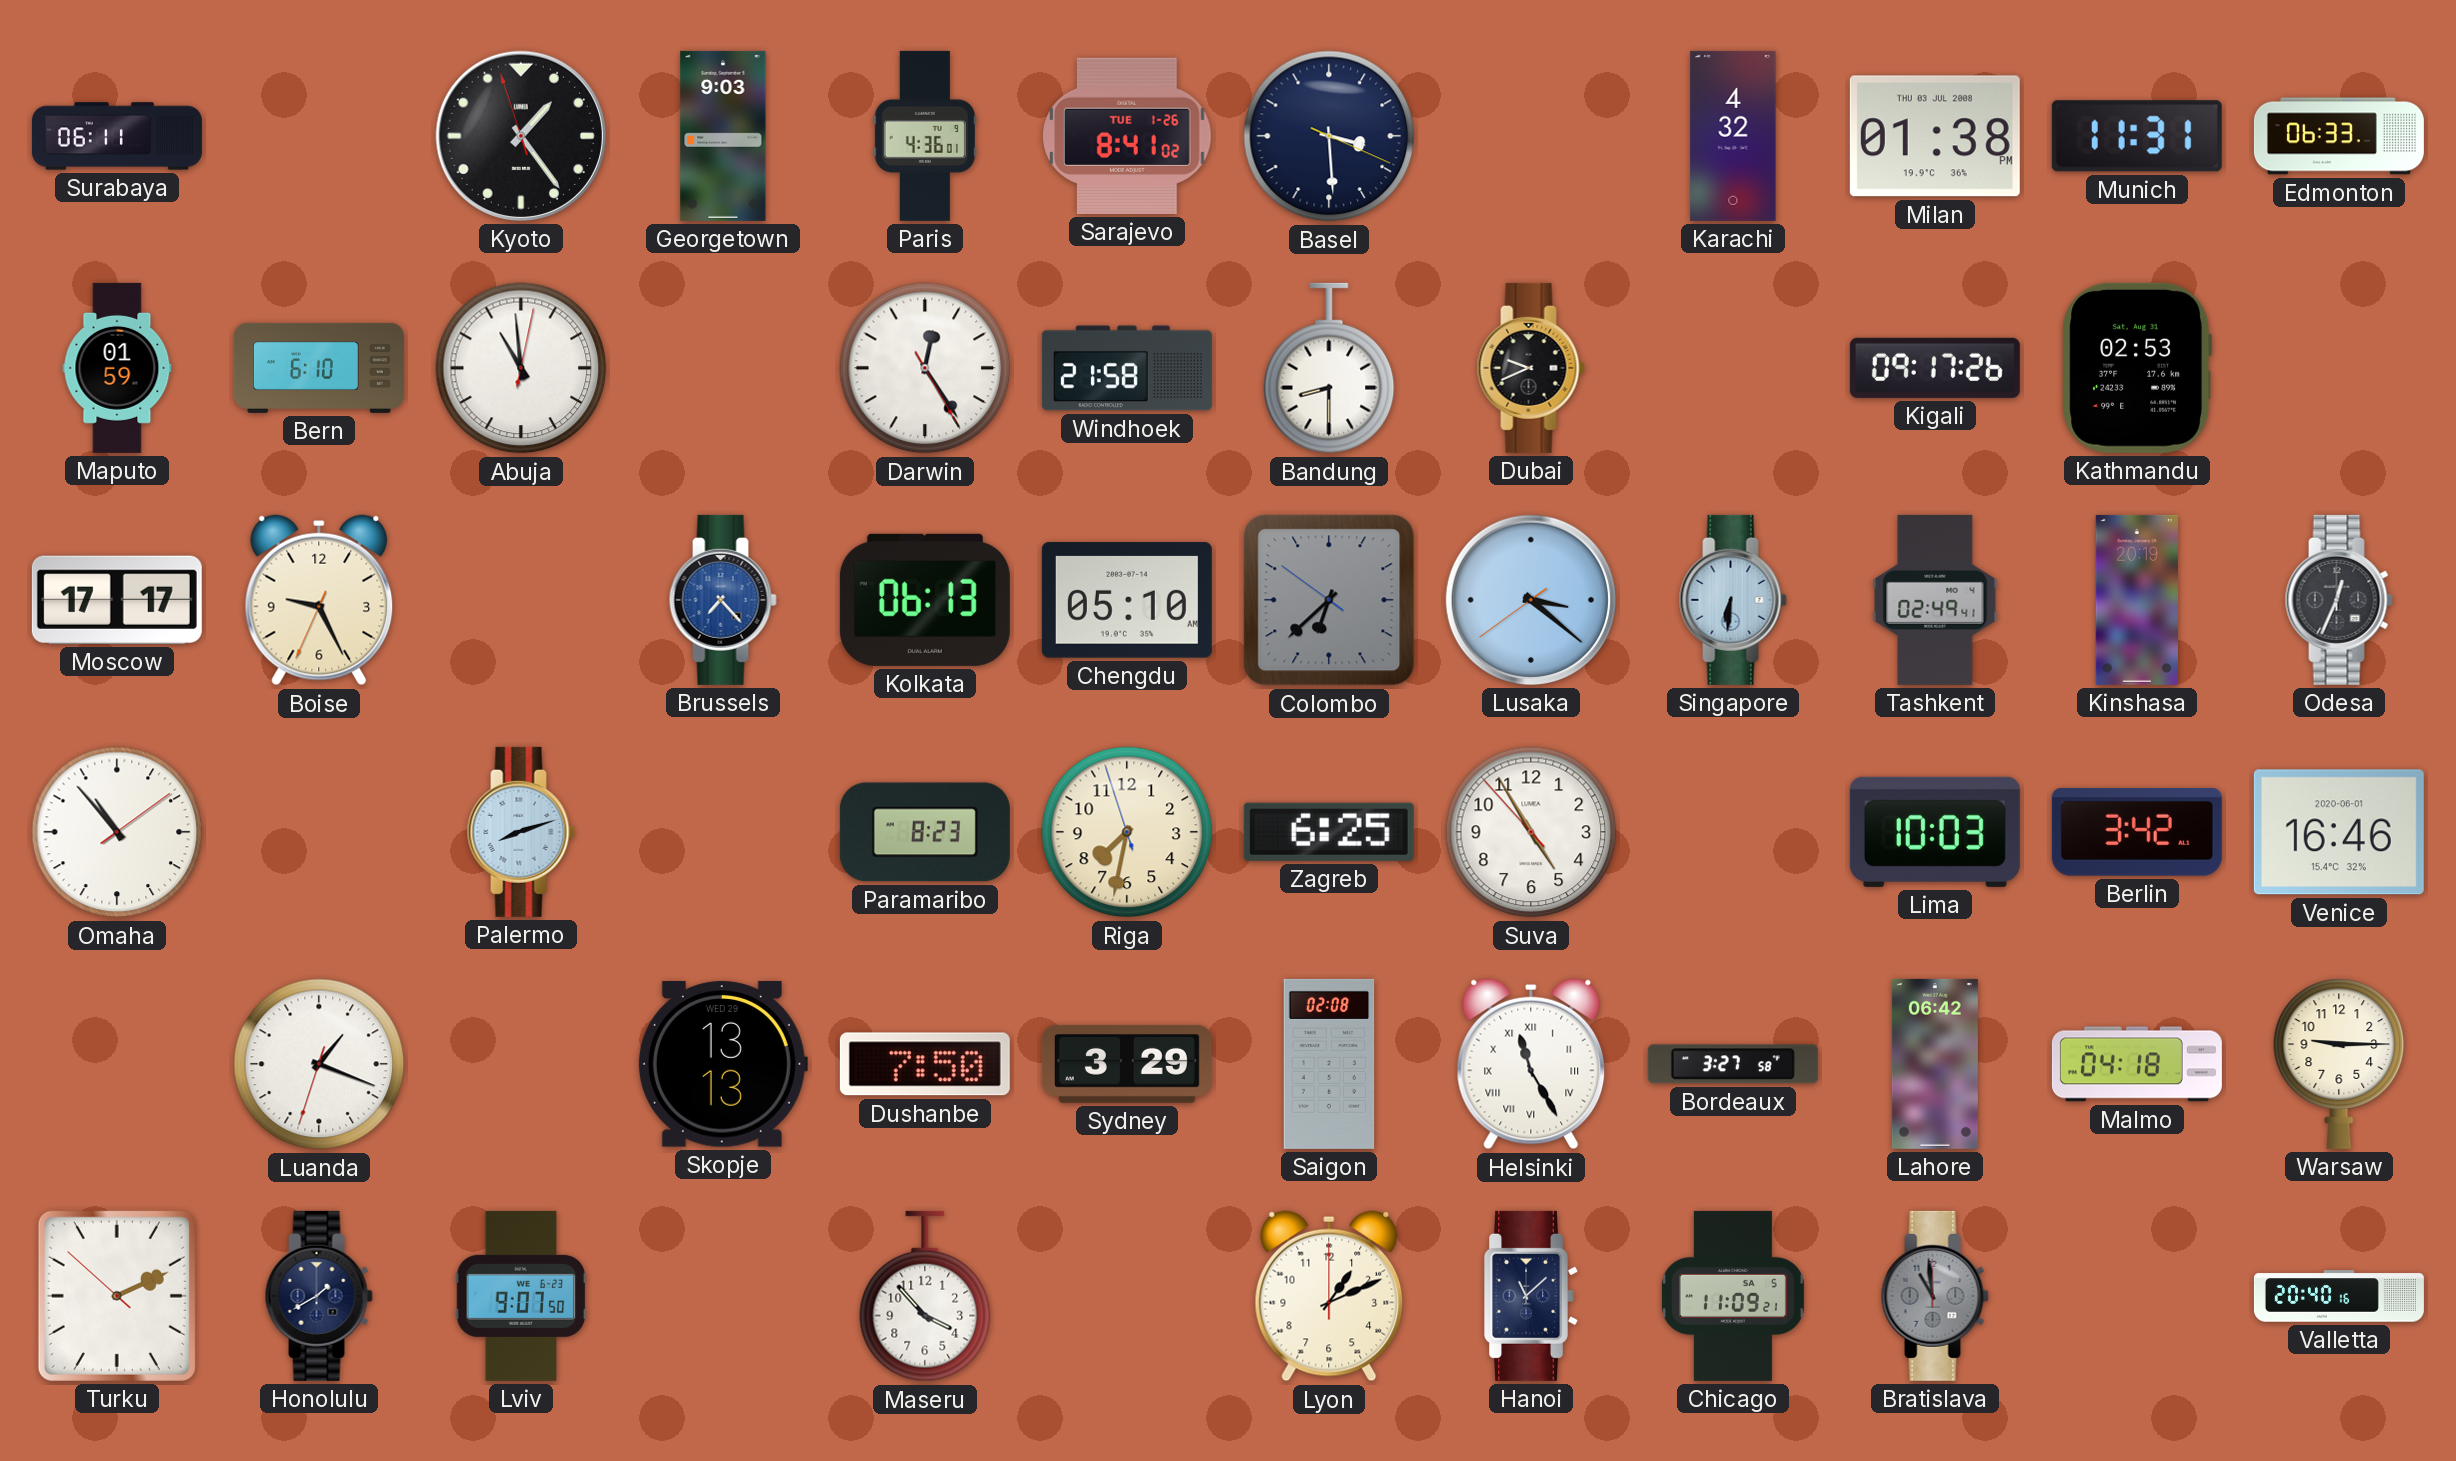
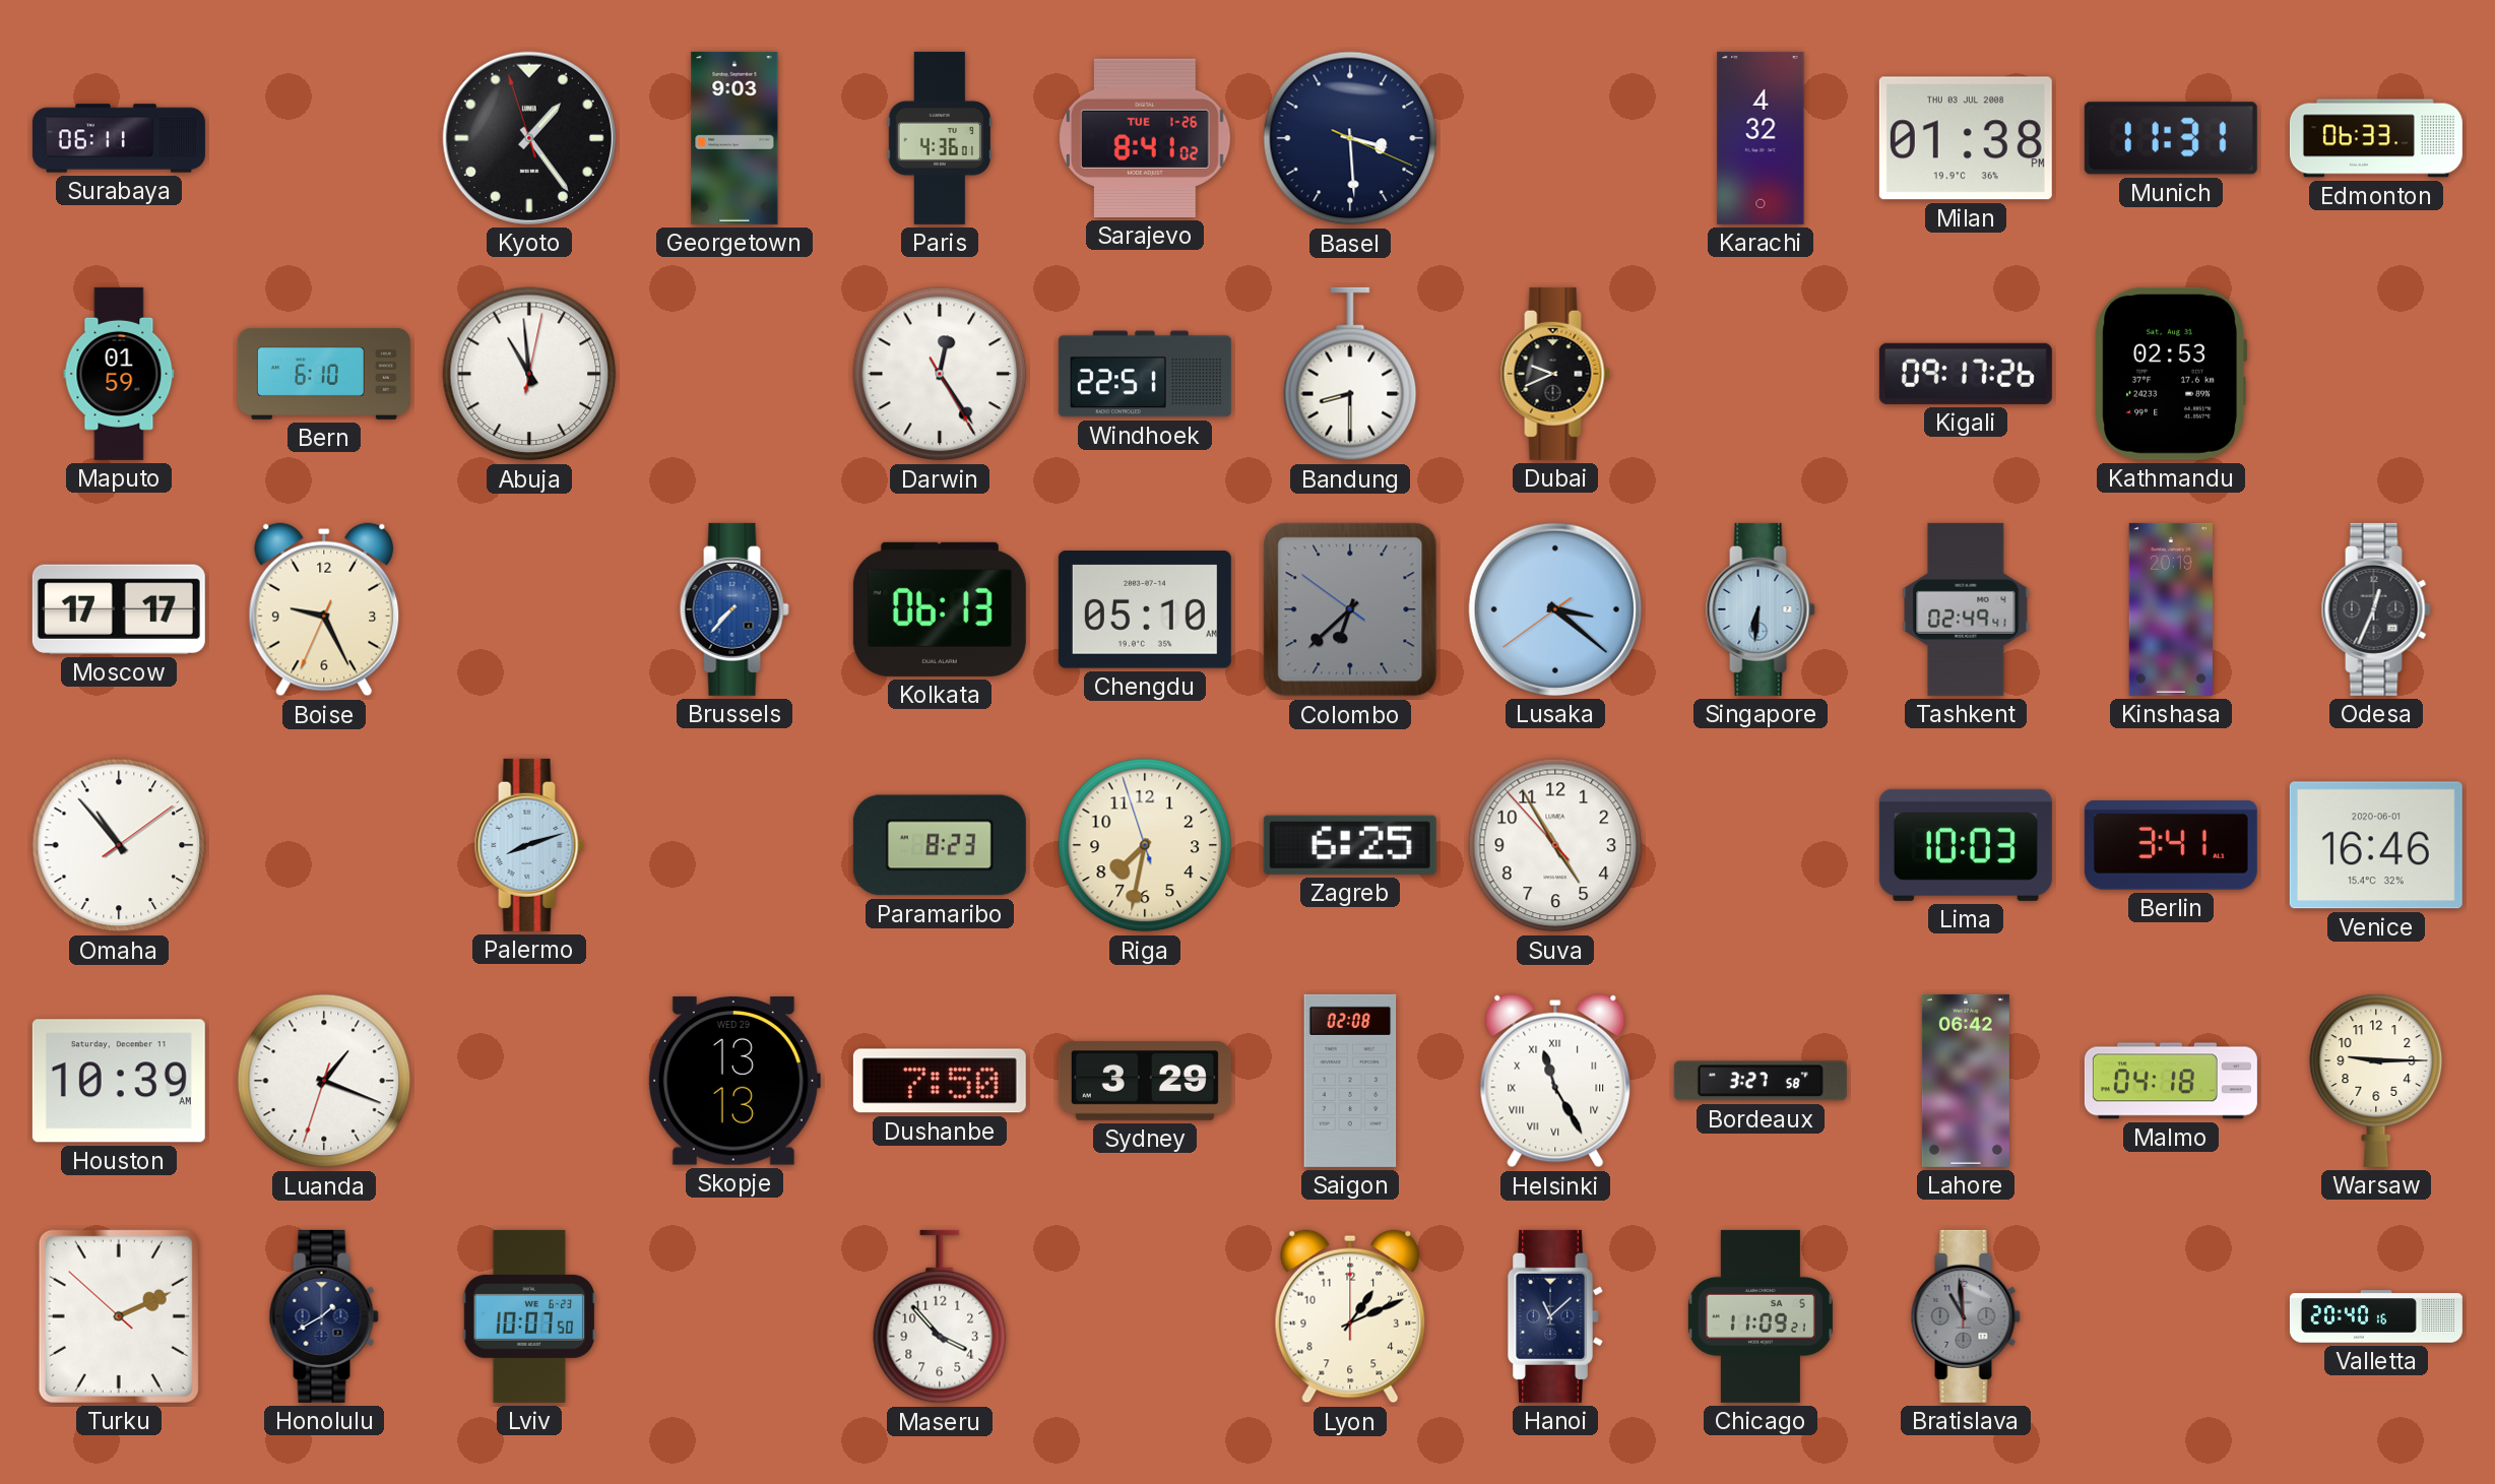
Windhoek: 21:58 -> 22:51
Brussels: 7:23 -> 7:37
Berlin: 3:42 -> 3:41
Houston: none -> 10:39
Lviv: 9:07 -> 10:07
